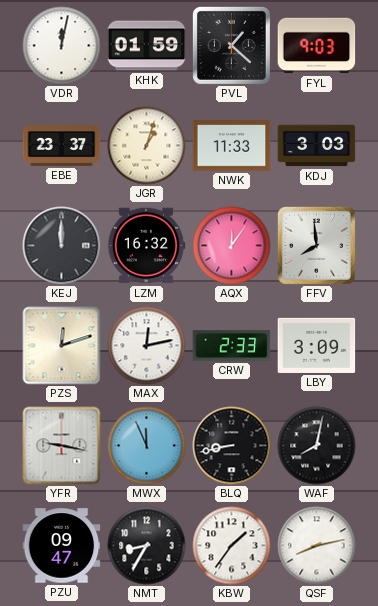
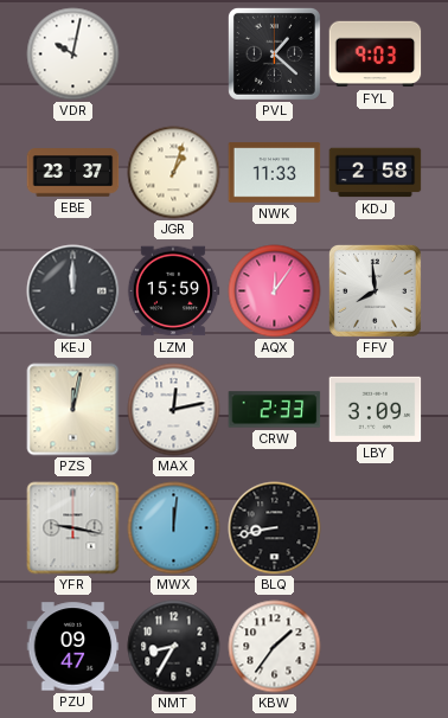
VDR: 12:02 -> 10:02
KHK: 01:59 -> none
KDJ: 3:03 -> 2:58
LZM: 16:32 -> 15:59
PZS: 12:12 -> 12:02
MWX: 11:56 -> 12:01
WAF: 8:02 -> none
QSF: 8:13 -> none
